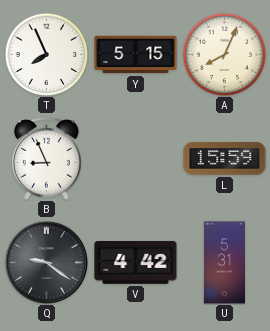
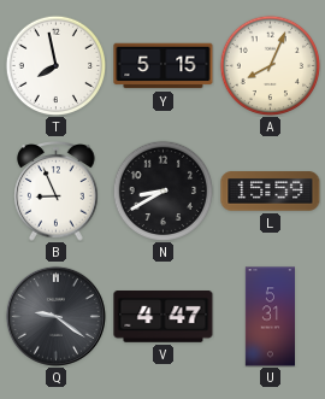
T: 7:56 -> 7:58
N: none -> 8:40
V: 4:42 -> 4:47
